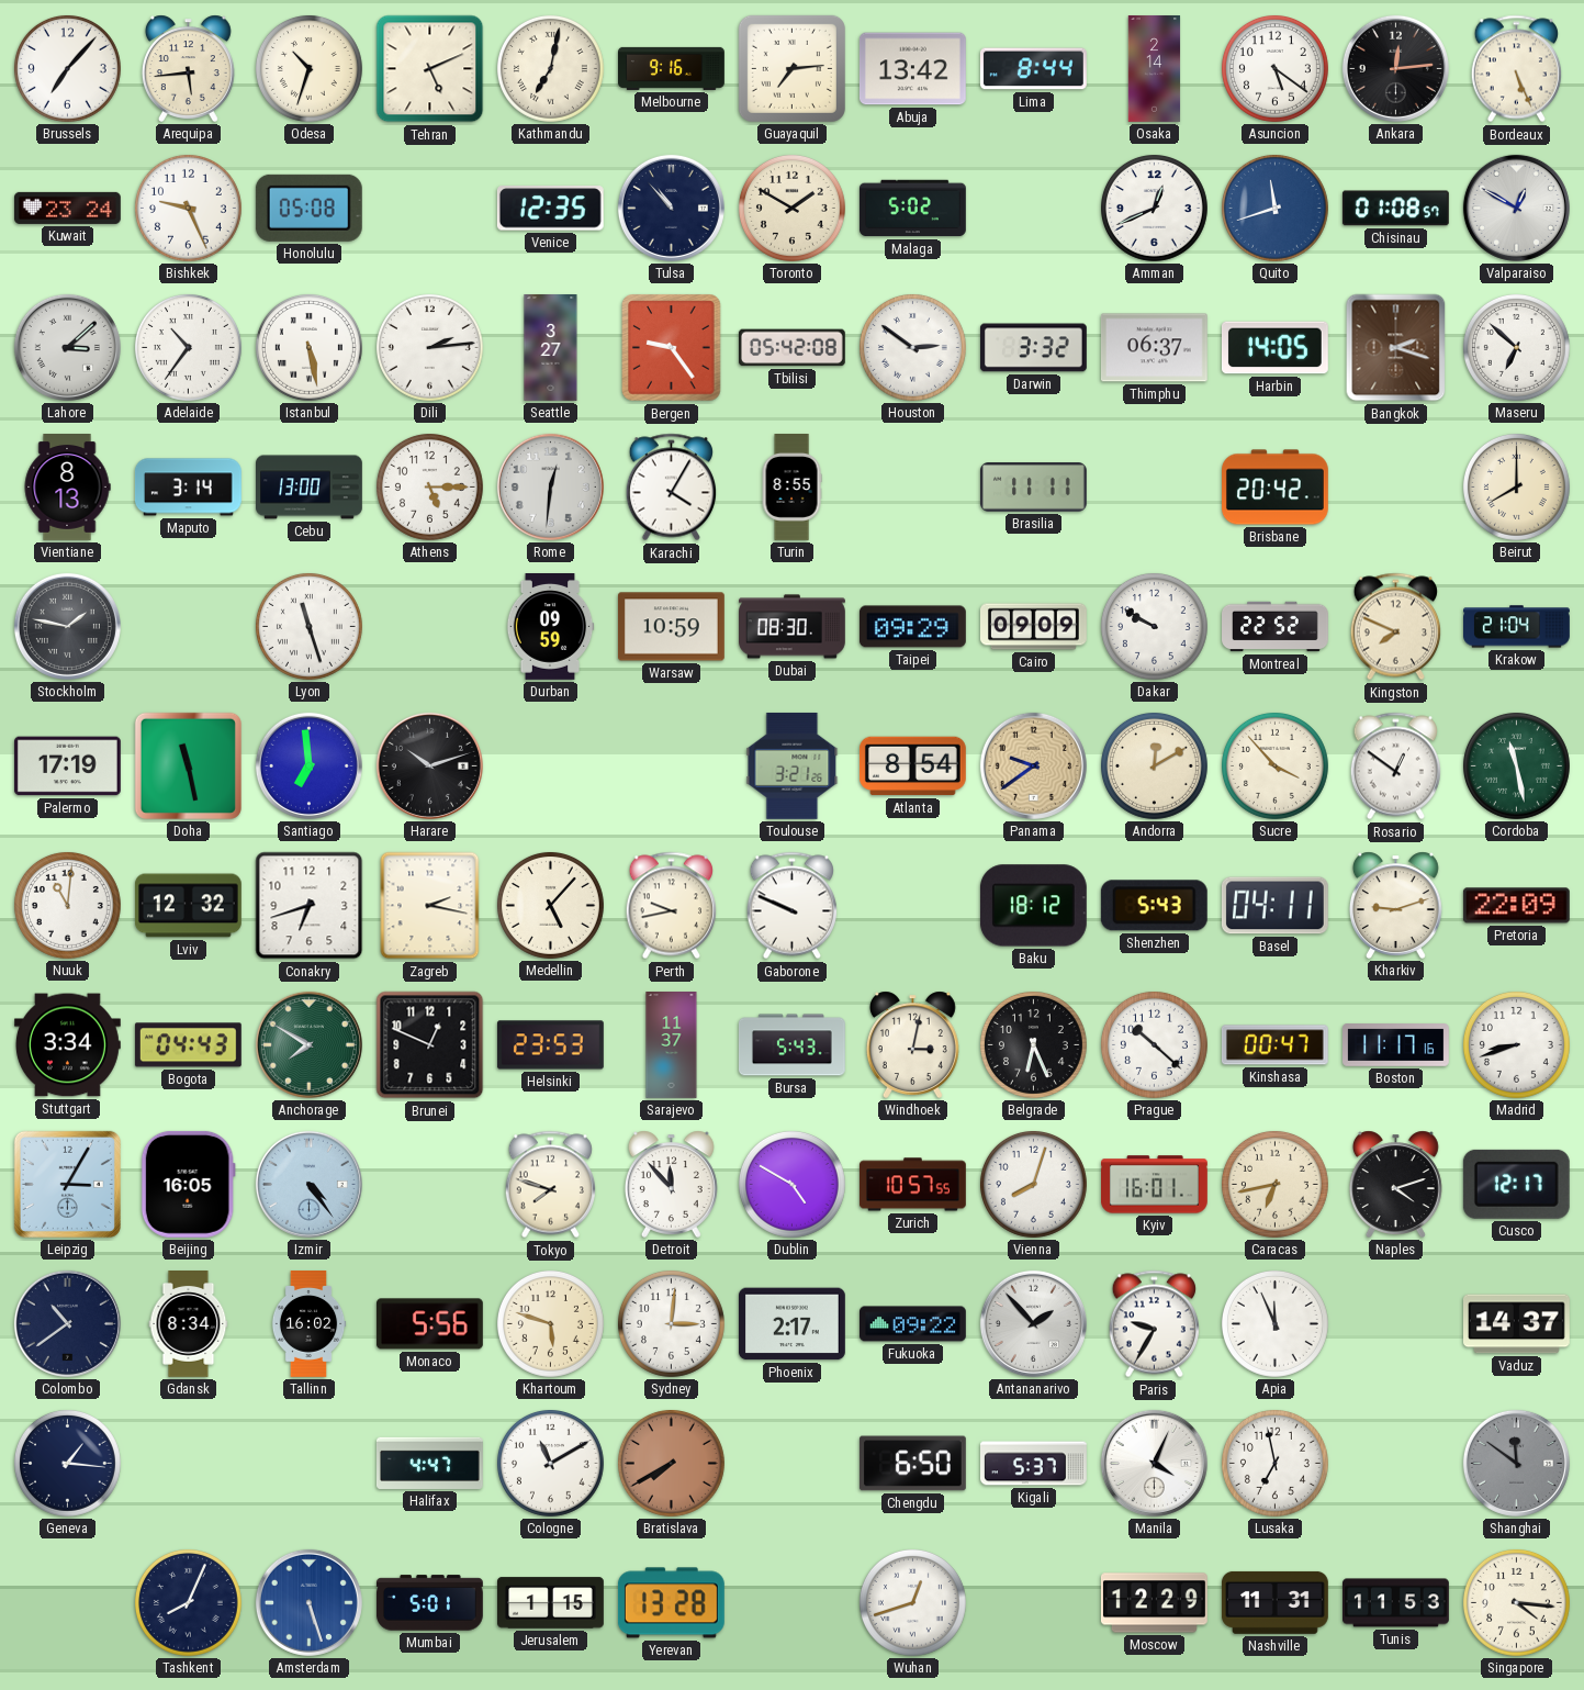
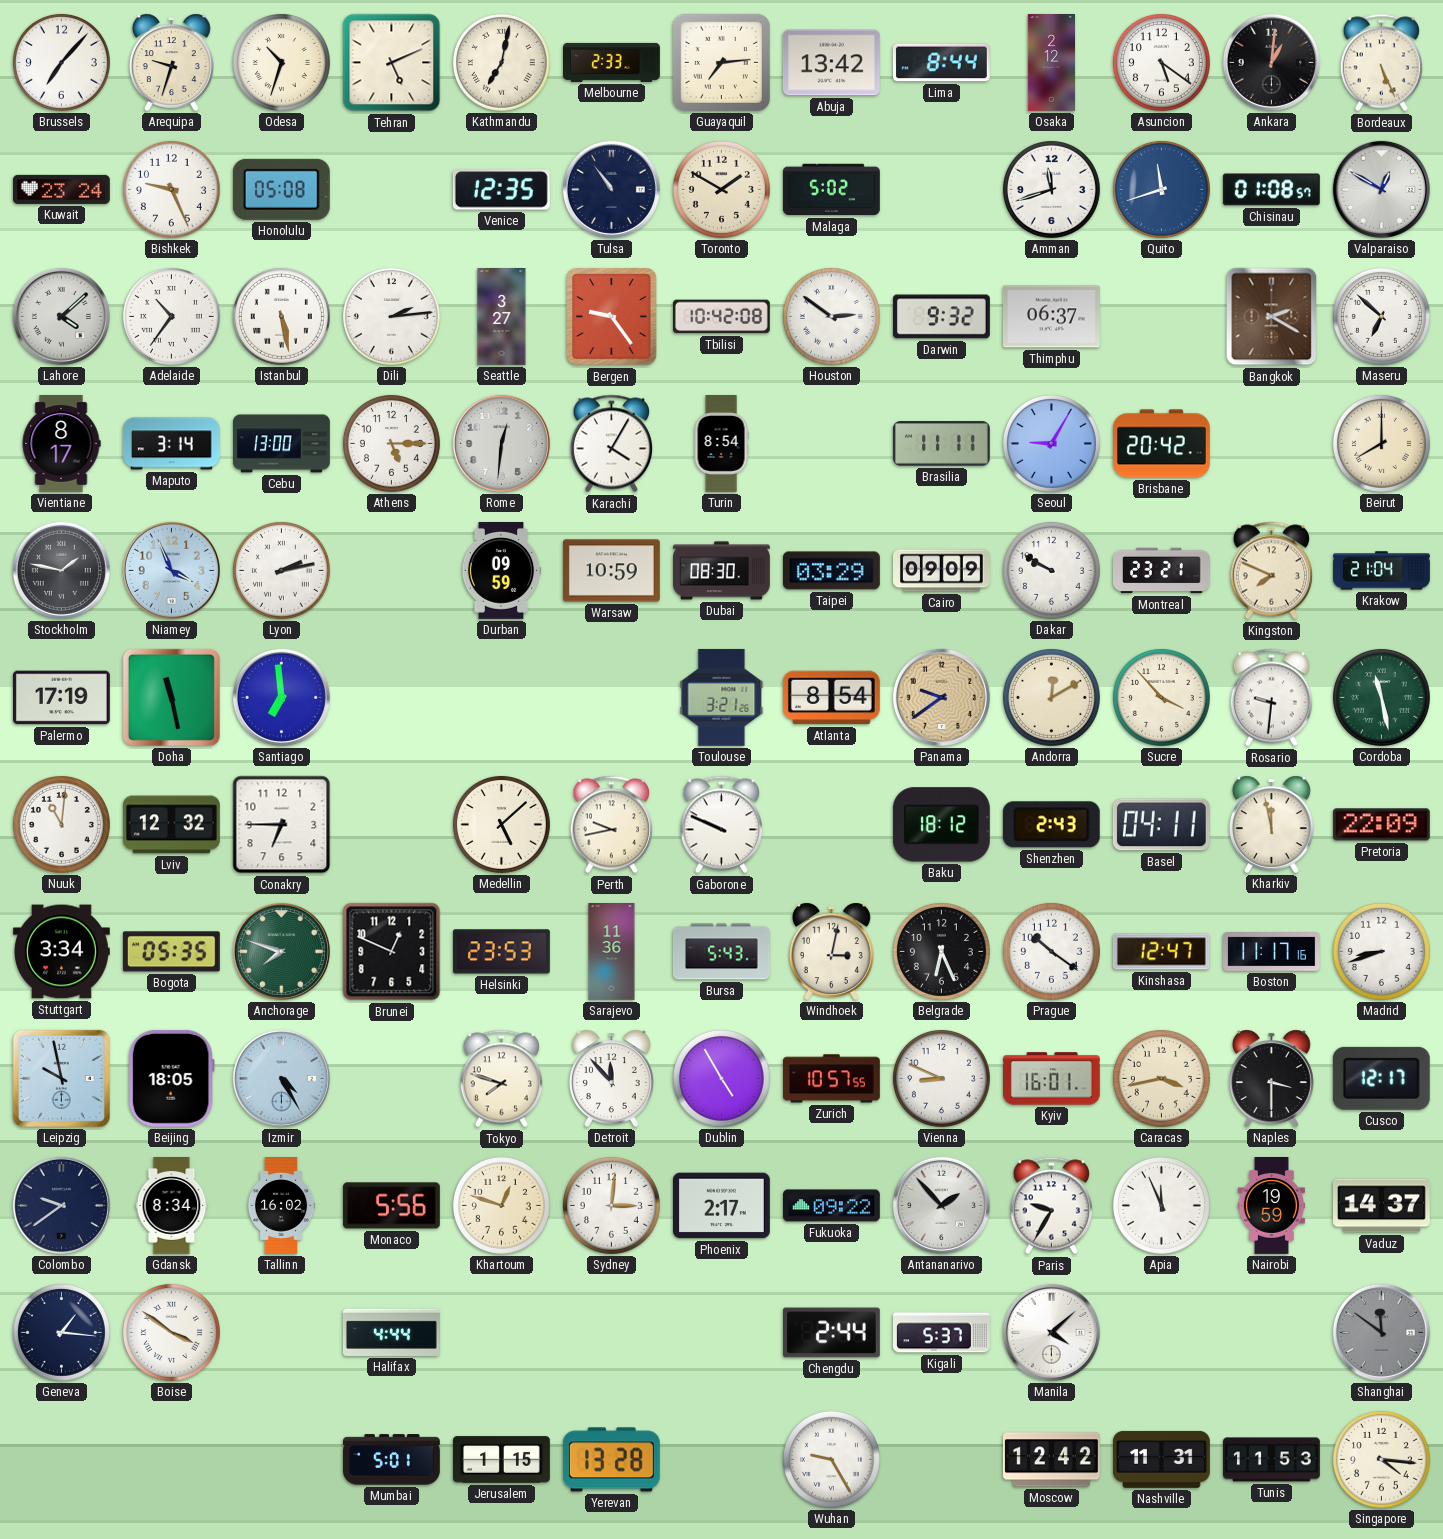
Arequipa: 5:44 -> 9:33
Melbourne: 9:16 -> 2:33
Osaka: 2:14 -> 2:12
Ankara: 12:14 -> 1:01
Tulsa: 10:53 -> 10:54
Amman: 12:41 -> 11:42
Lahore: 3:08 -> 4:08
Tbilisi: 05:42 -> 10:42
Darwin: 3:32 -> 9:32
Harbin: 14:05 -> none
Bangkok: 2:18 -> 2:20
Vientiane: 8:13 -> 8:17
Turin: 8:55 -> 8:54
Seoul: none -> 9:05
Niamey: none -> 3:56
Lyon: 11:27 -> 2:13
Taipei: 09:29 -> 03:29
Montreal: 22:52 -> 23:21
Harare: 10:12 -> none
Rosario: 12:51 -> 9:31
Conakry: 6:42 -> 6:45
Zagreb: 2:17 -> none
Medellin: 5:07 -> 5:08
Shenzhen: 5:43 -> 2:43
Kharkiv: 9:12 -> 11:58
Bogota: 04:43 -> 05:35
Anchorage: 7:50 -> 7:48
Sarajevo: 11:37 -> 11:36
Prague: 10:22 -> 10:21
Kinshasa: 00:47 -> 12:47
Leipzig: 3:05 -> 9:58
Beijing: 16:05 -> 18:05
Izmir: 4:24 -> 4:25
Dublin: 4:50 -> 4:55
Vienna: 8:03 -> 8:49
Caracas: 6:43 -> 3:43
Naples: 4:12 -> 3:30
Colombo: 10:39 -> 9:39
Khartoum: 5:48 -> 12:48
Nairobi: none -> 19:59
Boise: none -> 3:51
Halifax: 4:47 -> 4:44
Cologne: 11:10 -> none
Bratislava: 7:40 -> none
Chengdu: 6:50 -> 2:44
Manila: 4:04 -> 4:08
Lusaka: 6:58 -> none
Tashkent: 8:04 -> none
Amsterdam: 5:27 -> none
Wuhan: 12:42 -> 9:25
Moscow: 12:29 -> 12:42
